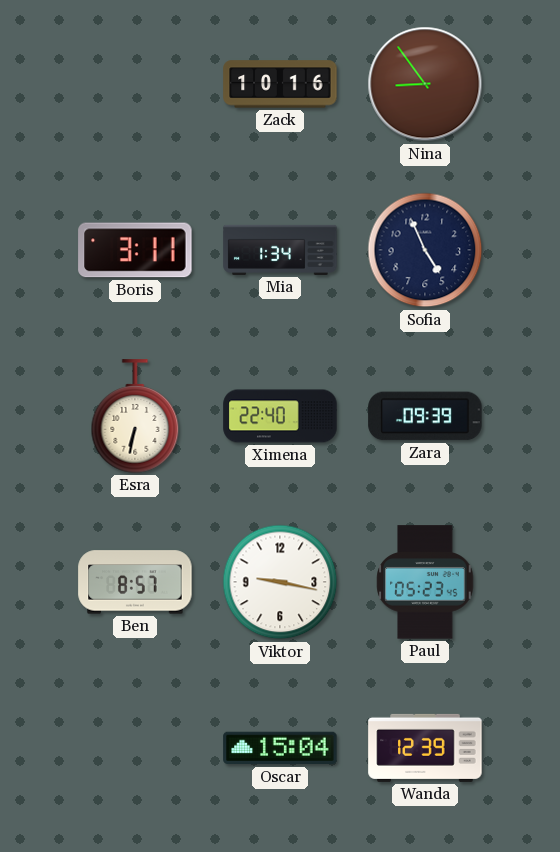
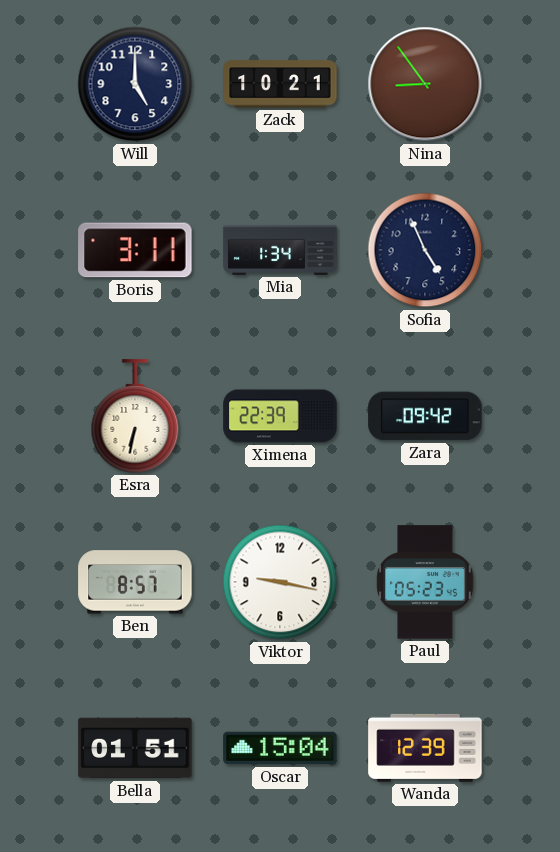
Will: none -> 5:00
Zack: 10:16 -> 10:21
Ximena: 22:40 -> 22:39
Zara: 09:39 -> 09:42
Bella: none -> 01:51
